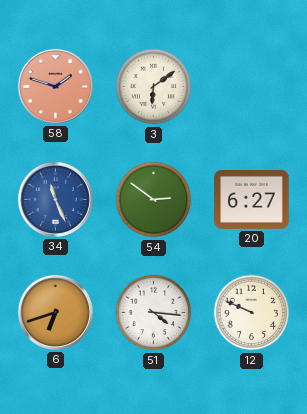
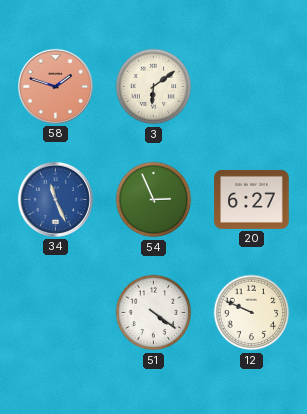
54: 2:51 -> 2:56
6: 6:42 -> none
51: 4:16 -> 4:21
